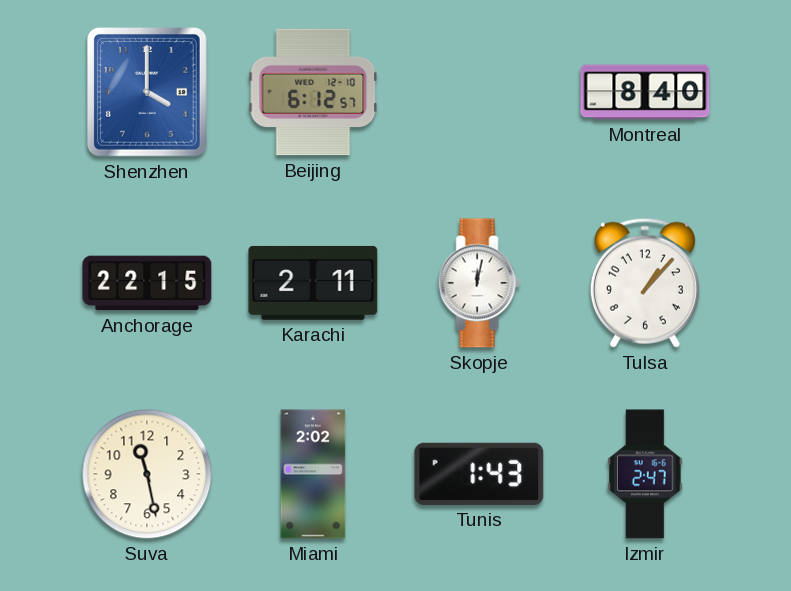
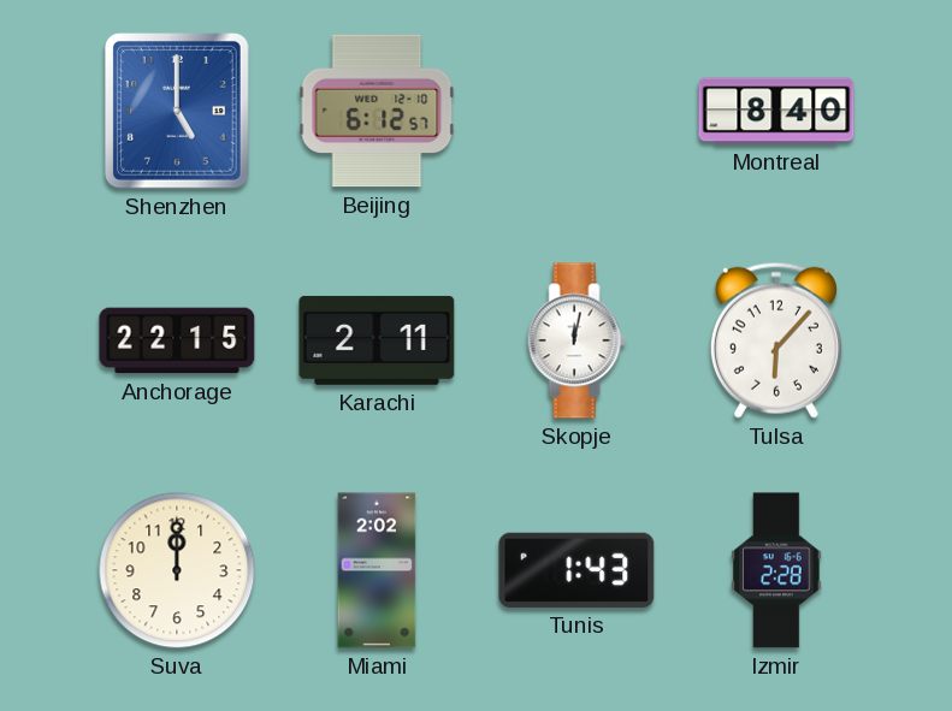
Shenzhen: 4:00 -> 5:00
Tulsa: 1:07 -> 6:07
Suva: 11:28 -> 12:00
Izmir: 2:47 -> 2:28
